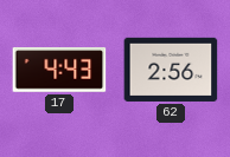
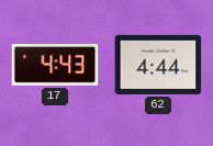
62: 2:56 -> 4:44
